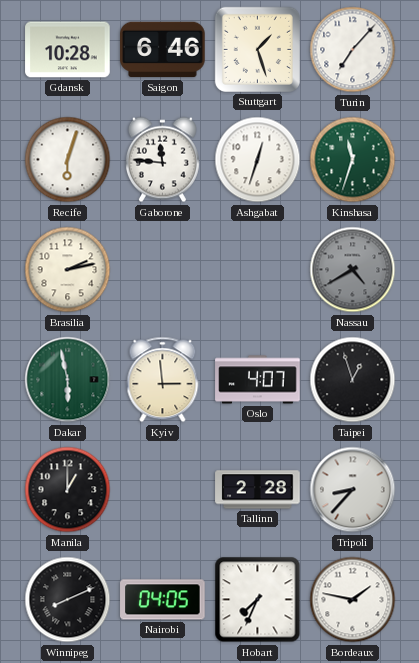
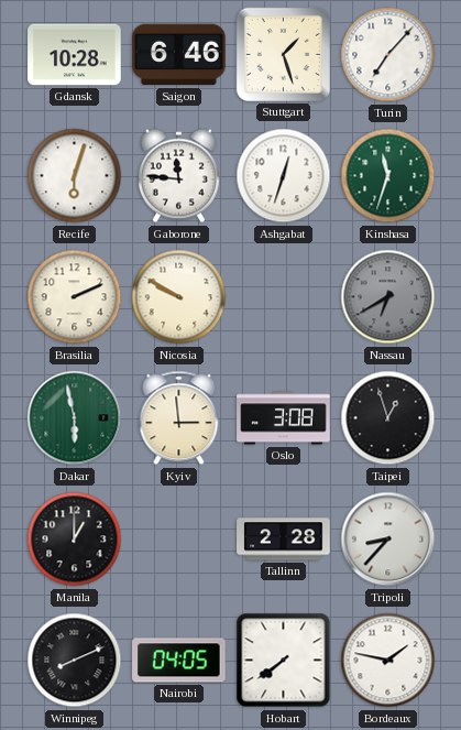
Brasilia: 2:13 -> 2:11
Nicosia: none -> 9:50
Nassau: 4:40 -> 6:40
Oslo: 4:07 -> 3:08
Hobart: 7:34 -> 7:39
